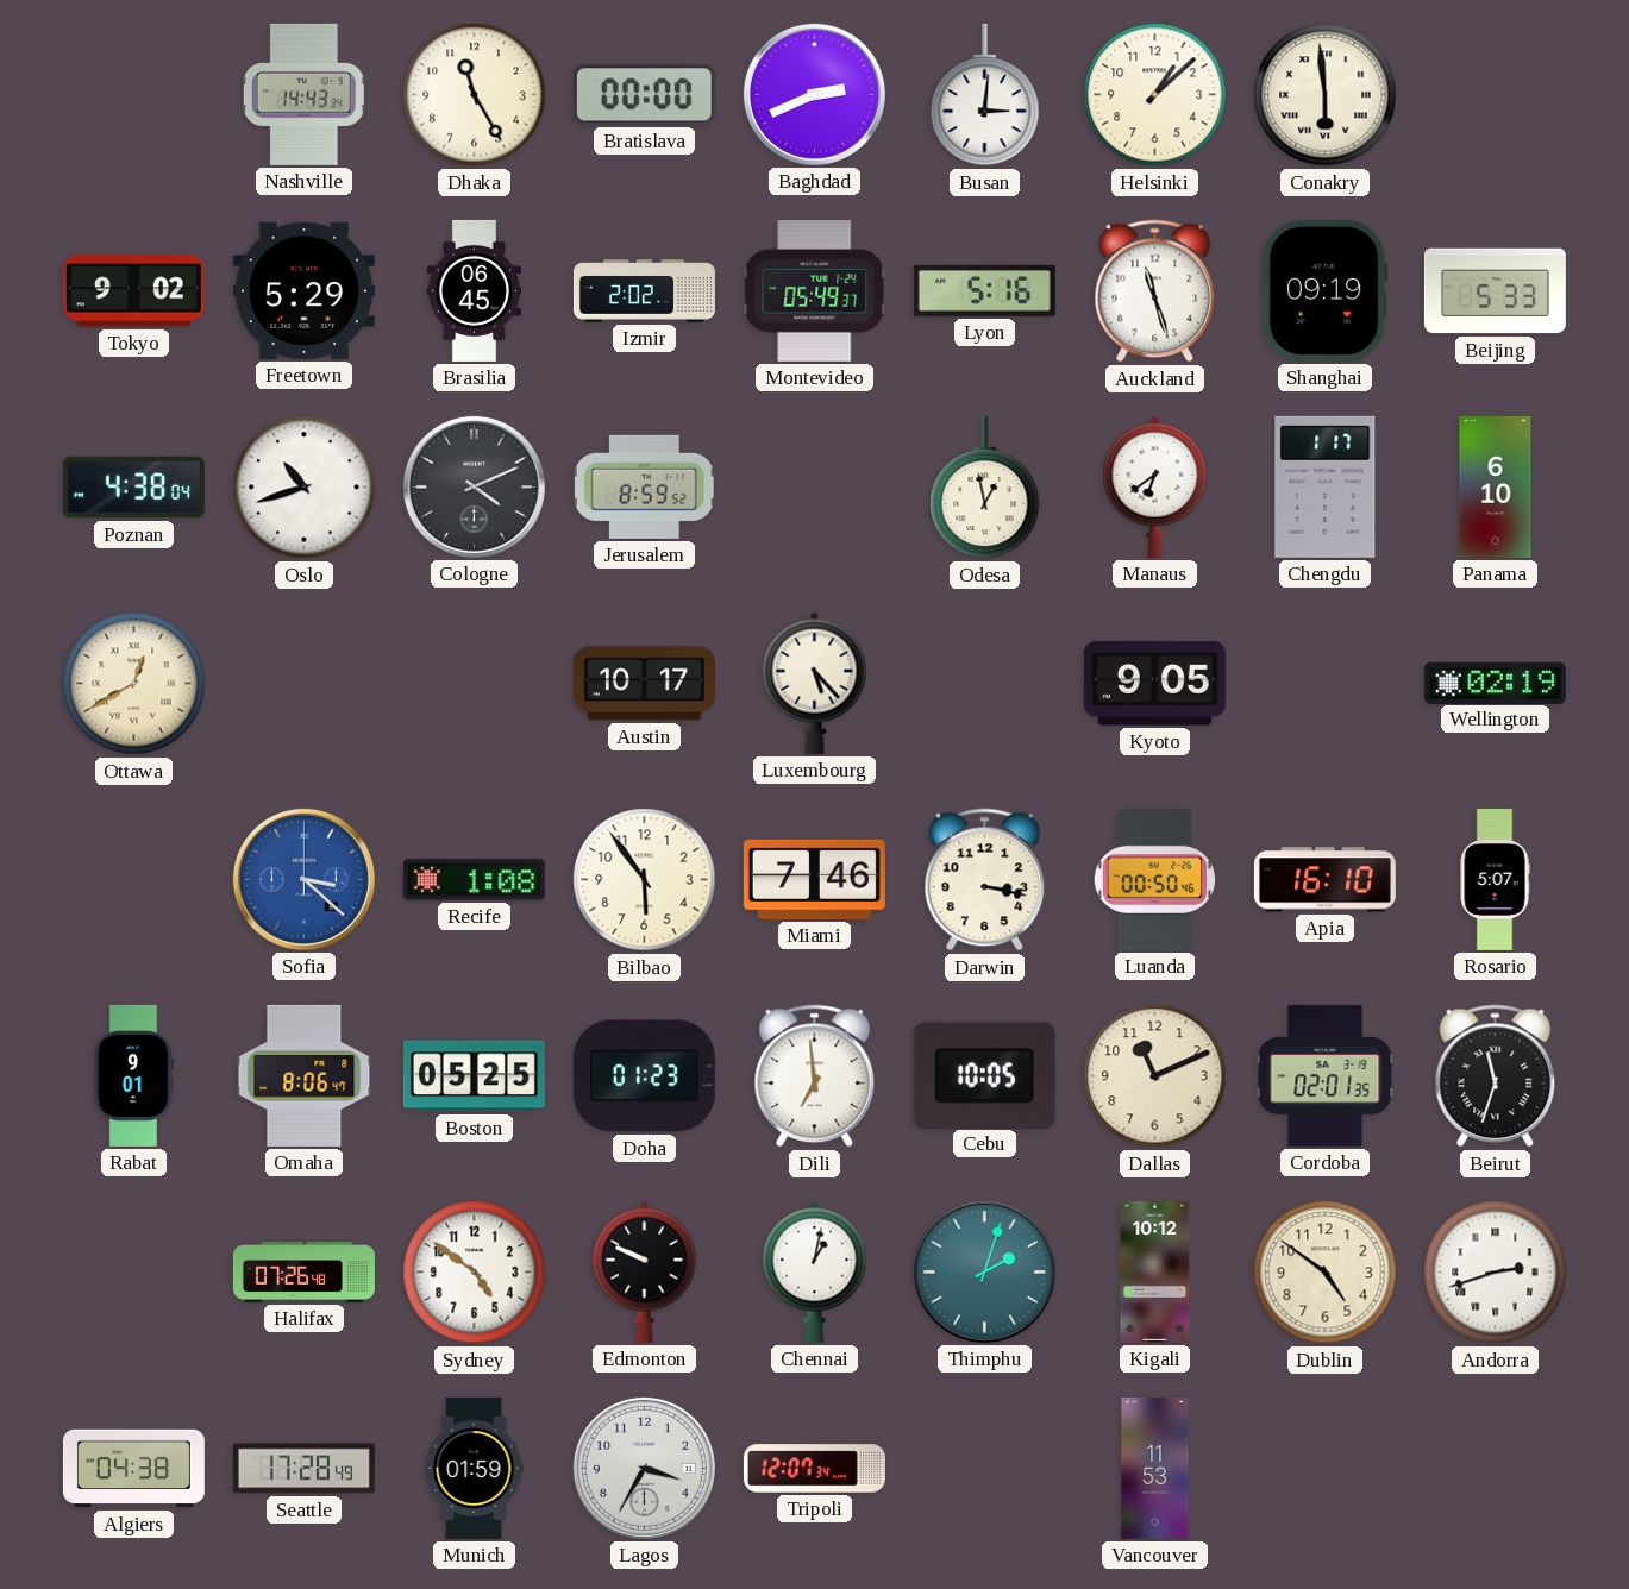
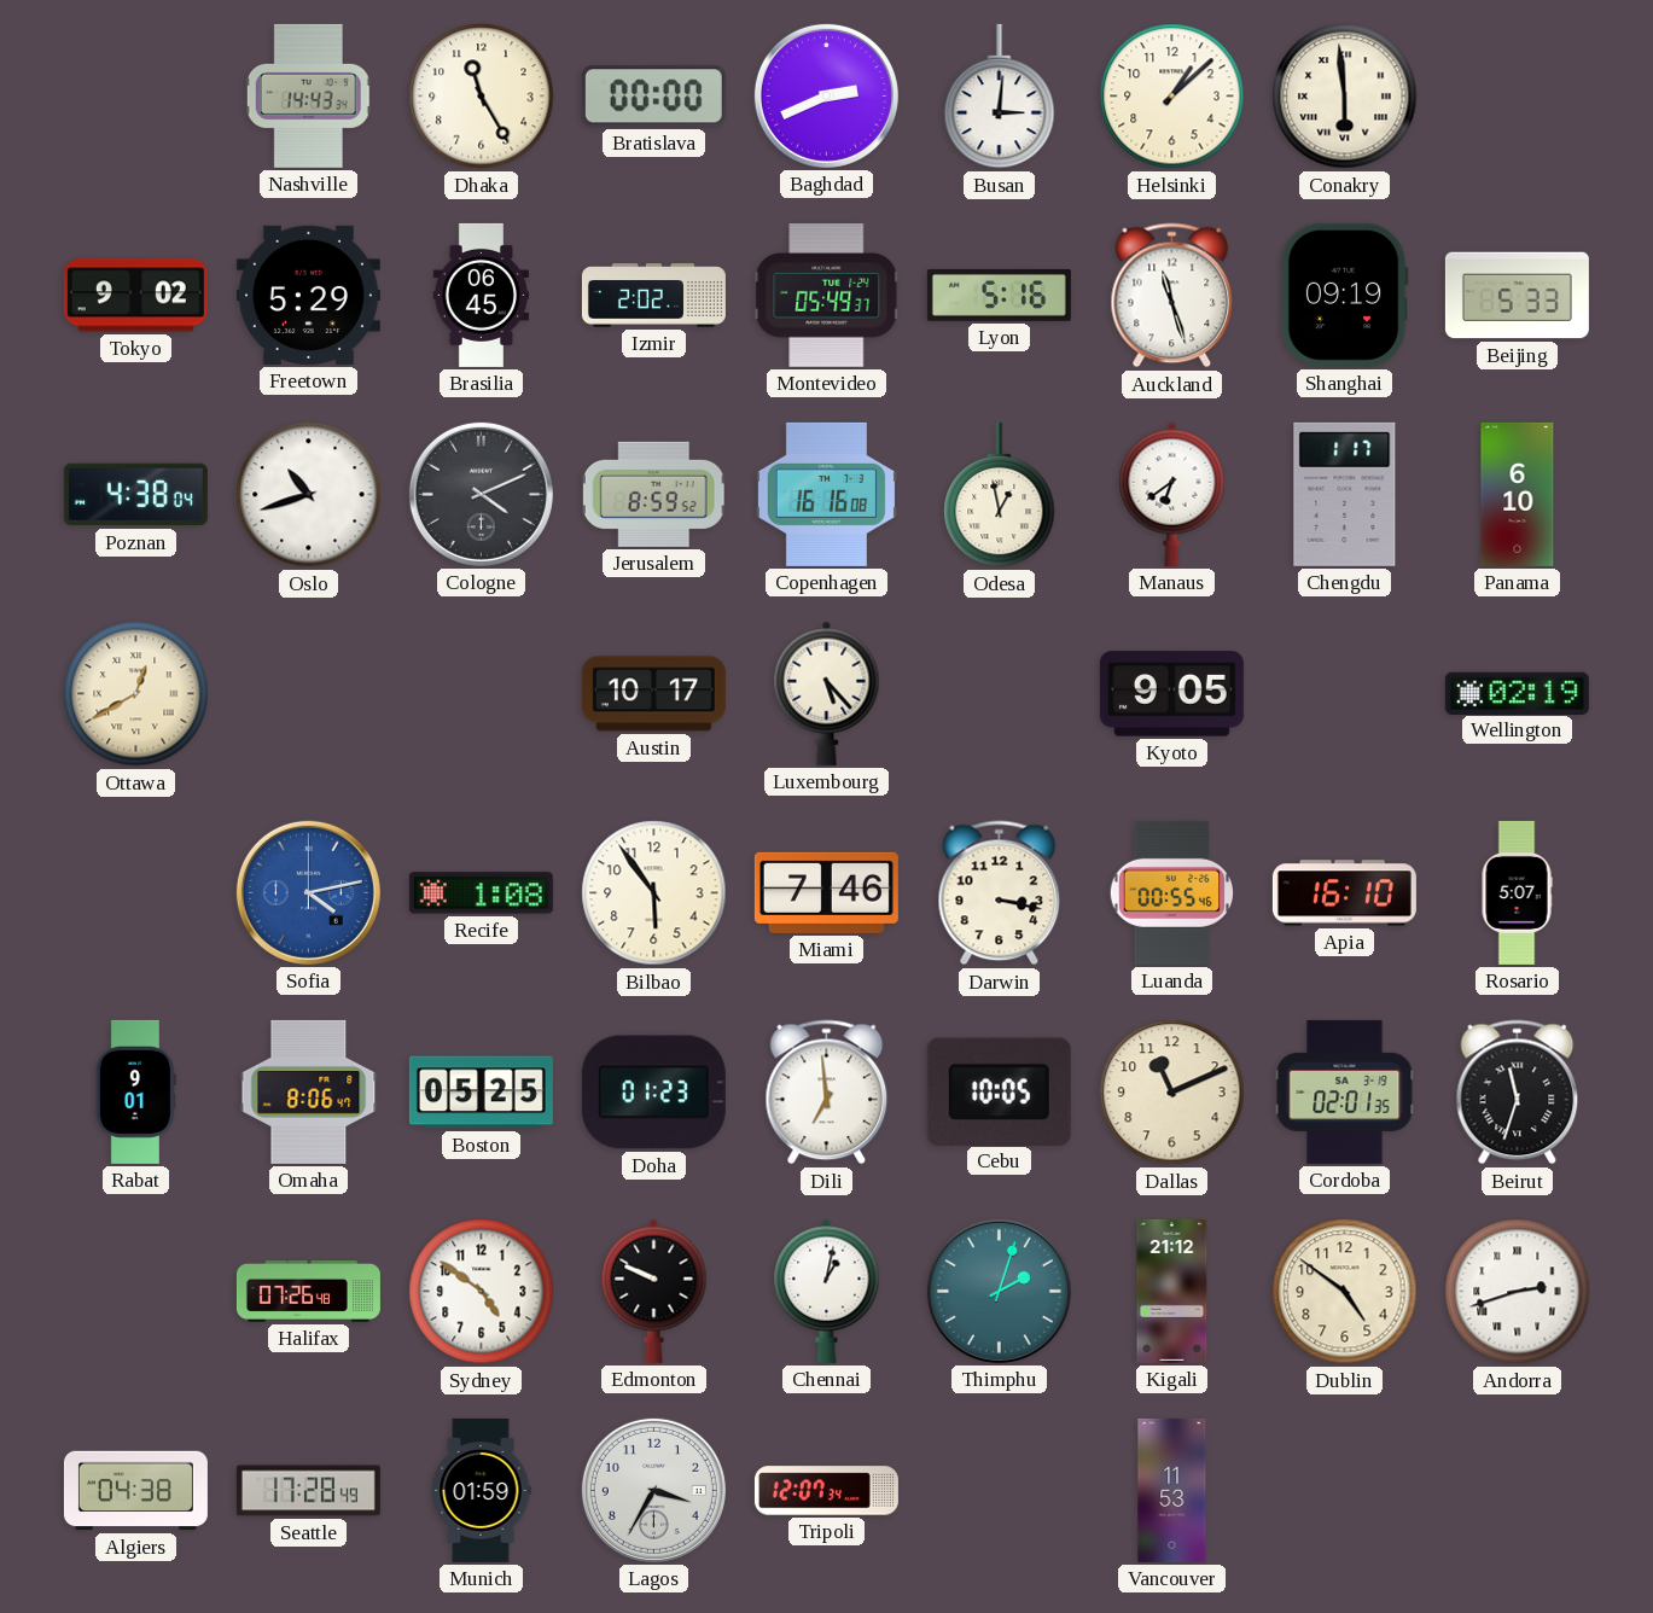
Copenhagen: none -> 16:16
Sofia: 3:22 -> 4:13
Luanda: 00:50 -> 00:55
Kigali: 10:12 -> 21:12
